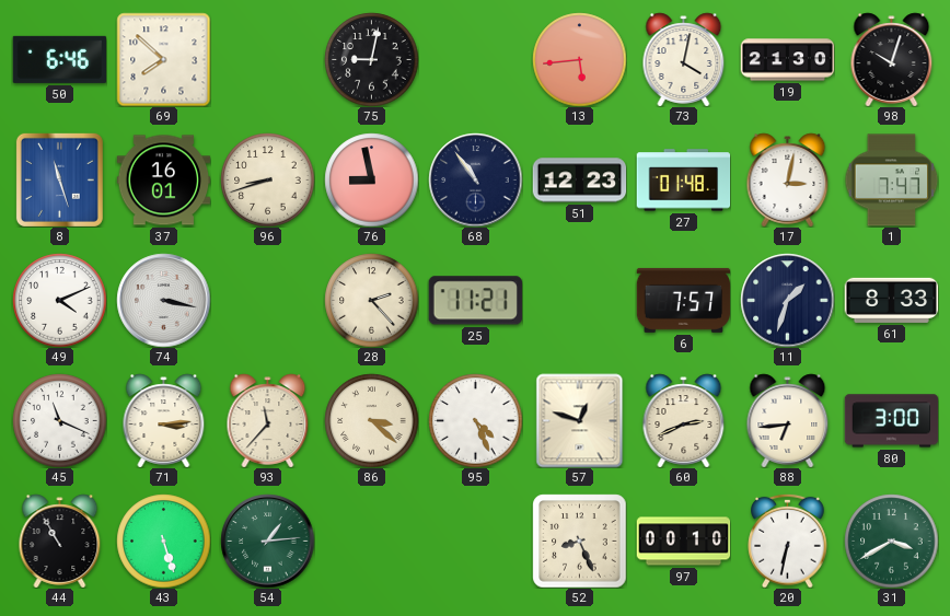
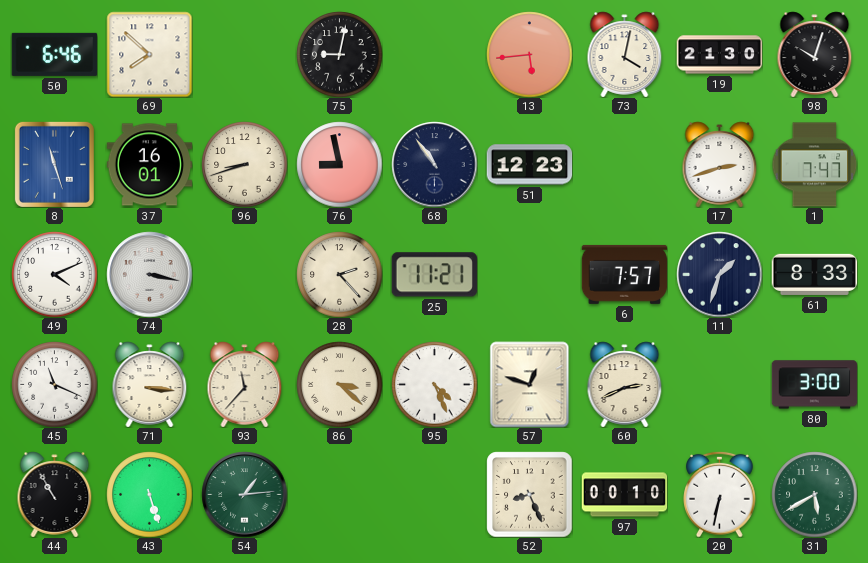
27: 01:48 -> none
17: 3:02 -> 2:42
71: 3:14 -> 3:16
88: 6:44 -> none
31: 3:40 -> 5:40
